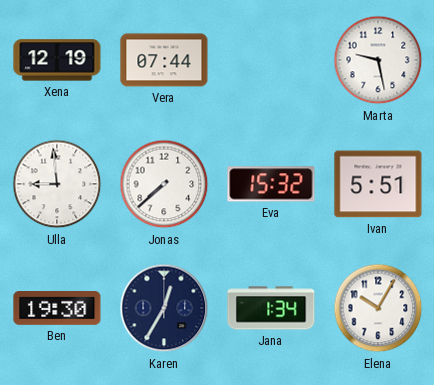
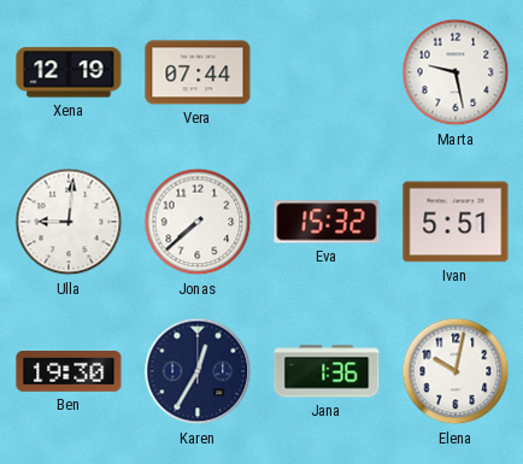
Ulla: 8:59 -> 9:01
Jana: 1:34 -> 1:36
Elena: 10:05 -> 10:02
